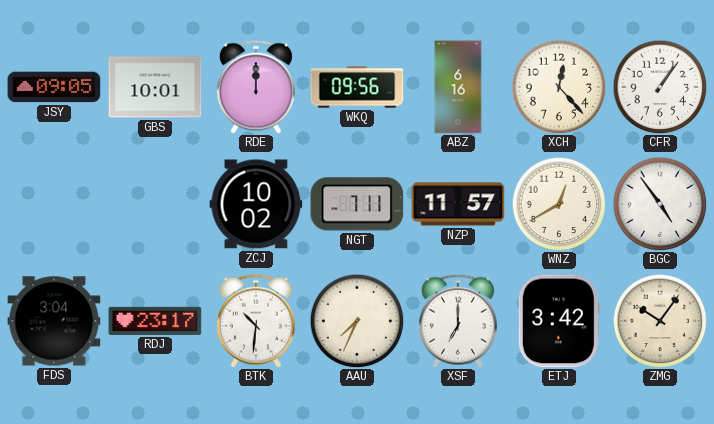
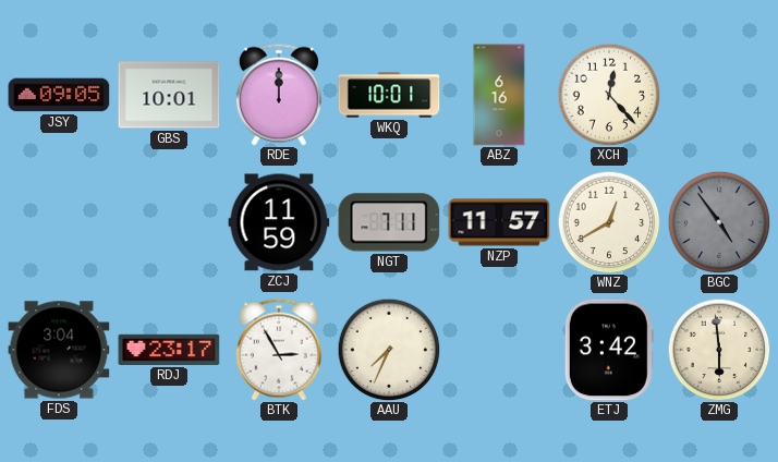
WKQ: 09:56 -> 10:01
CFR: 1:06 -> none
ZCJ: 10:02 -> 11:59
BGC dial: white -> grey
BTK: 10:31 -> 2:55
XSF: 7:00 -> none
ZMG: 10:06 -> 5:59
